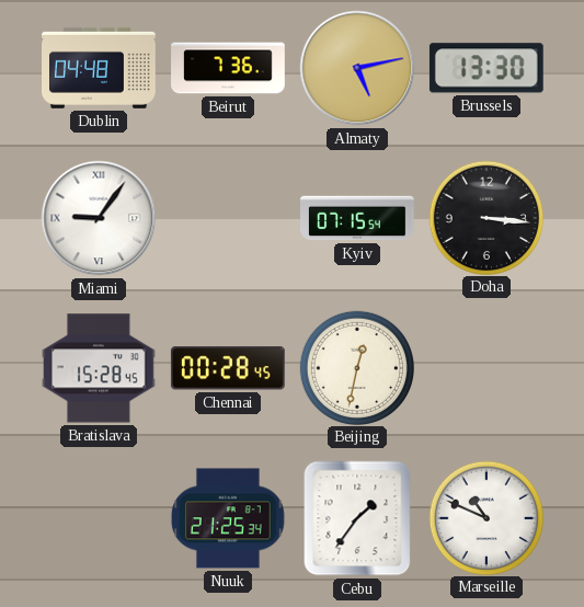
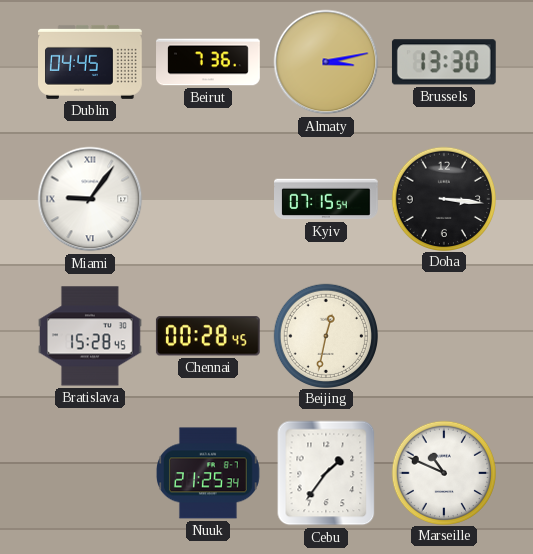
Dublin: 04:48 -> 04:45
Almaty: 5:13 -> 3:13
